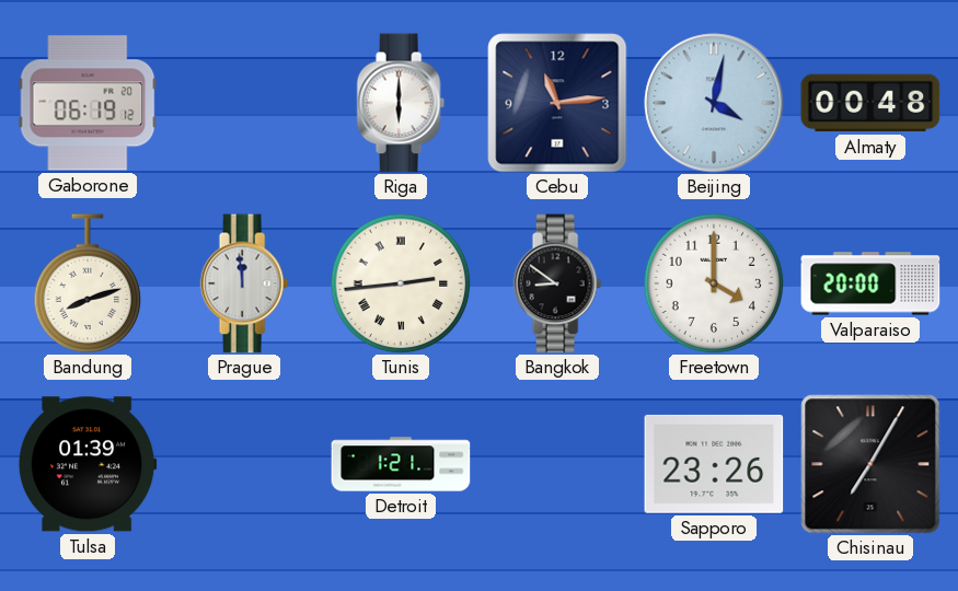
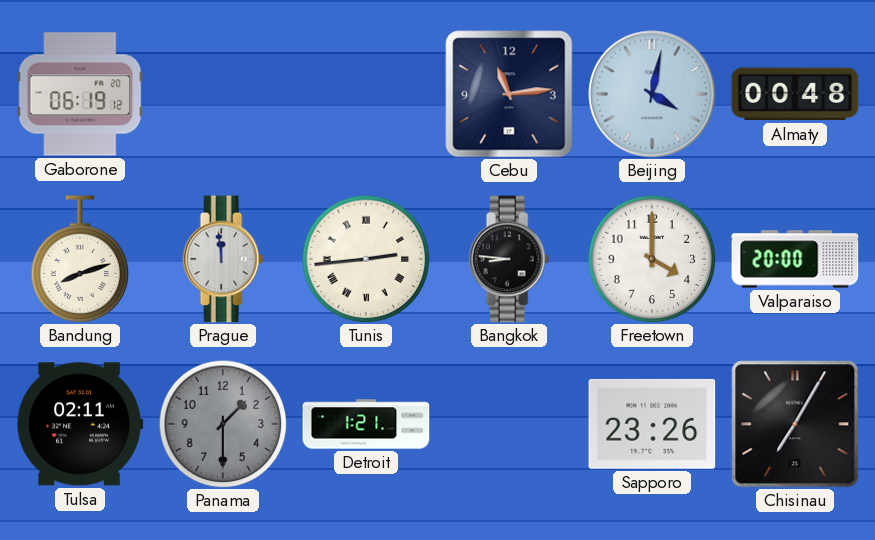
Riga: 6:00 -> none
Bangkok: 8:51 -> 8:46
Tulsa: 01:39 -> 02:11
Panama: none -> 1:30
